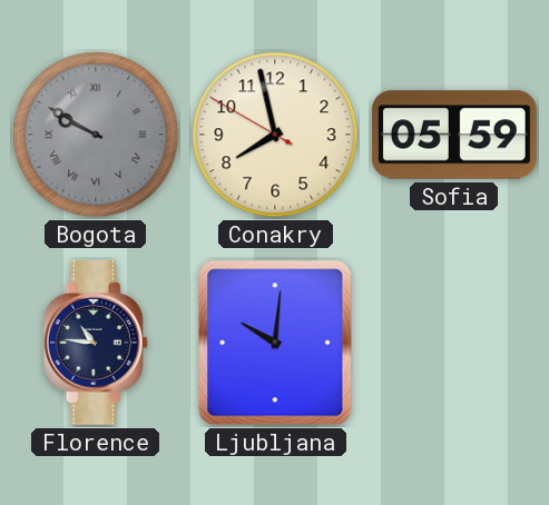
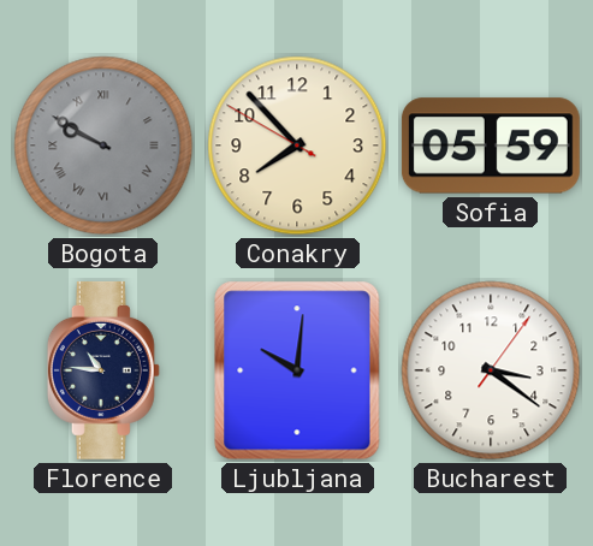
Conakry: 7:57 -> 7:52
Bucharest: none -> 3:21
